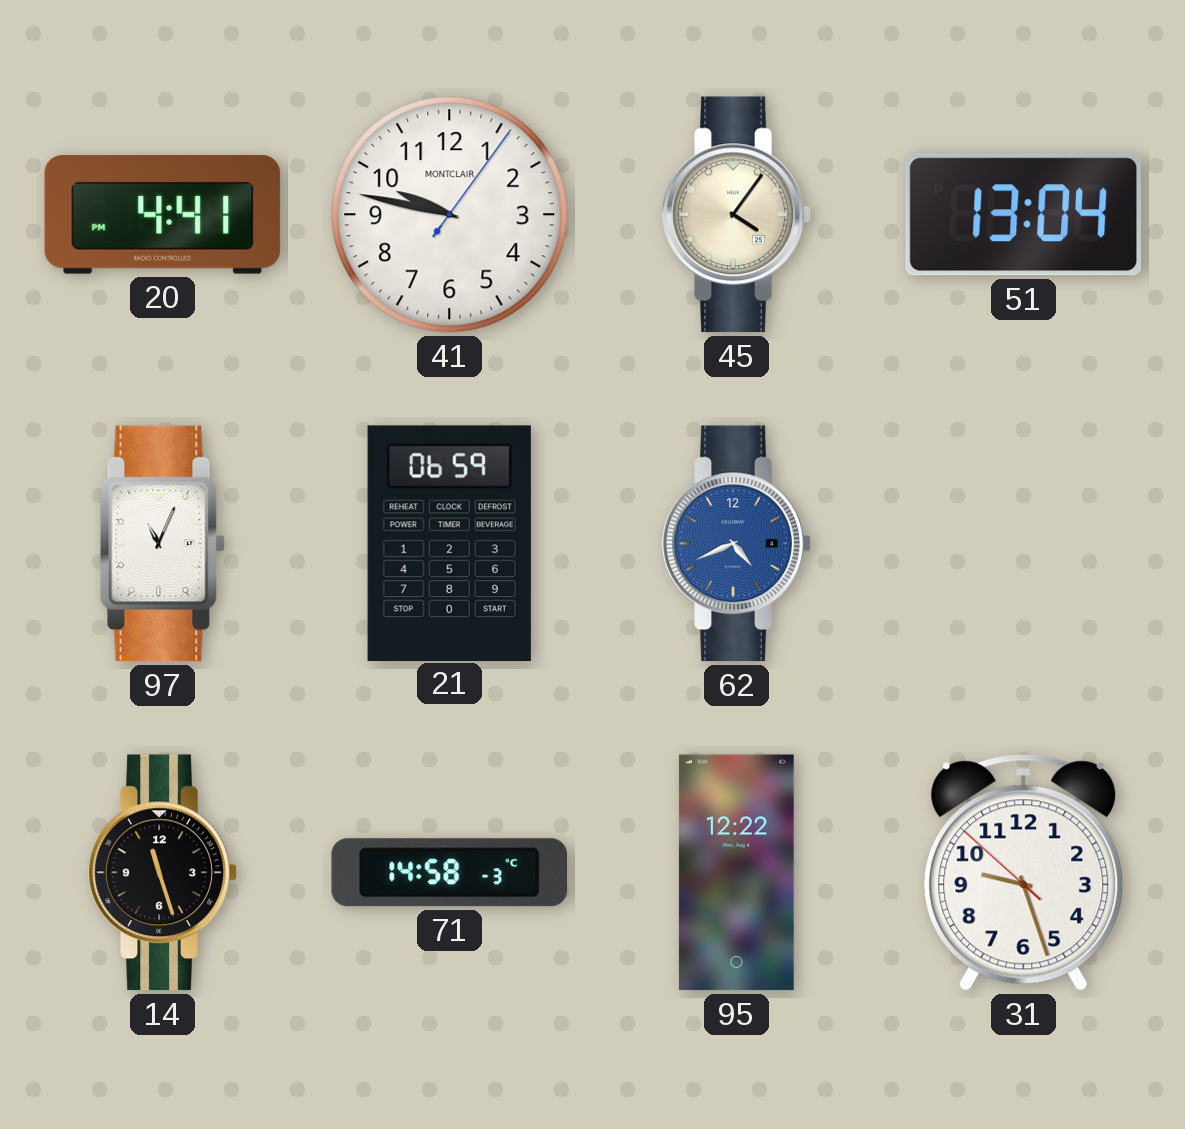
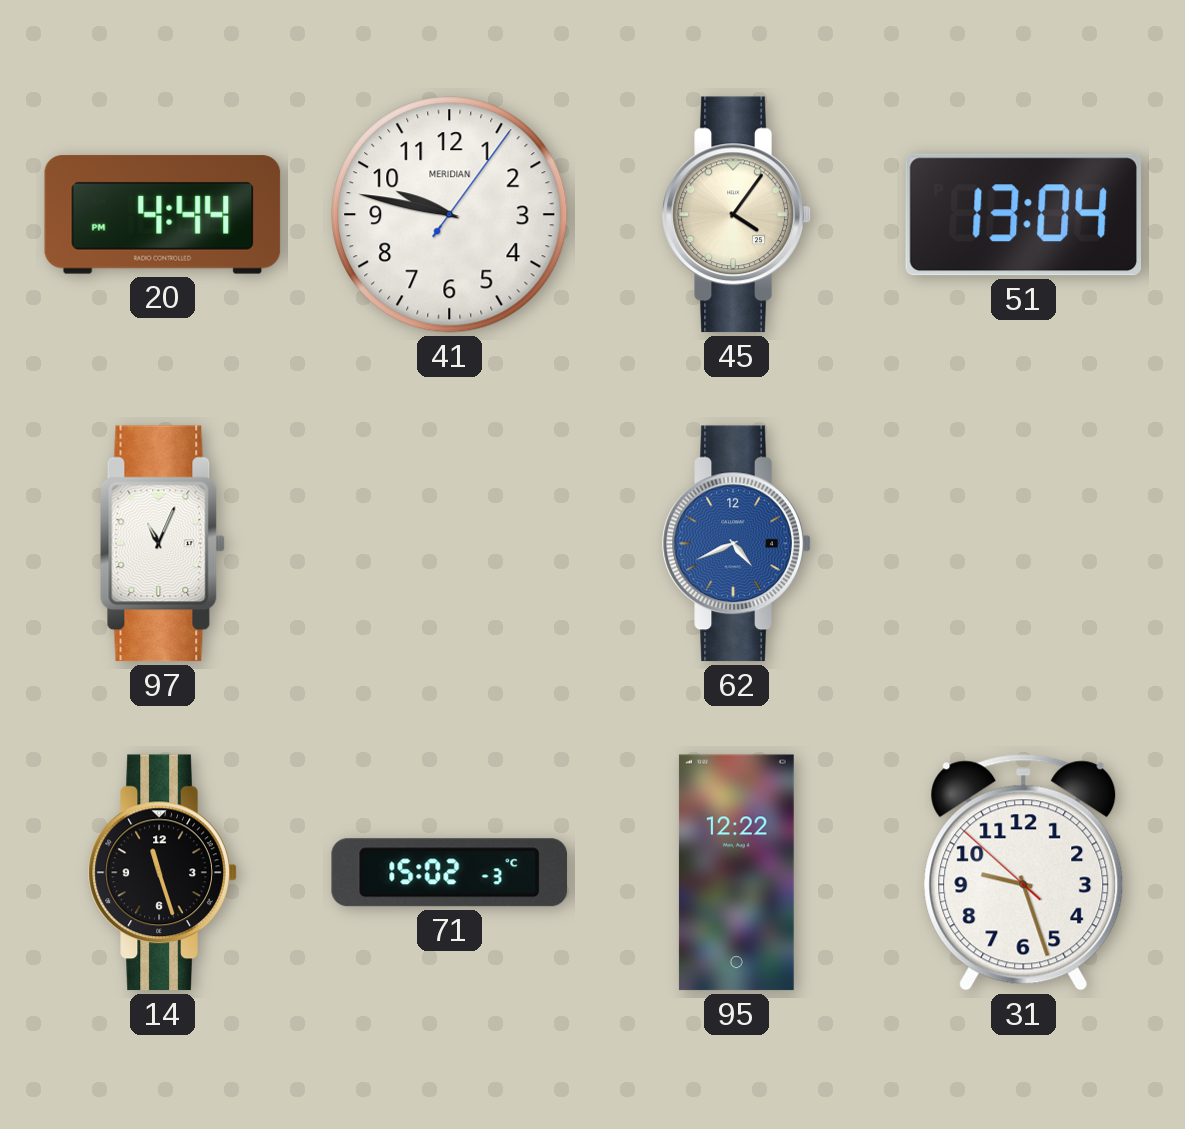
20: 4:41 -> 4:44
41 brand: MONTCLAIR -> MERIDIAN
21: 06:59 -> none
71: 14:58 -> 15:02
